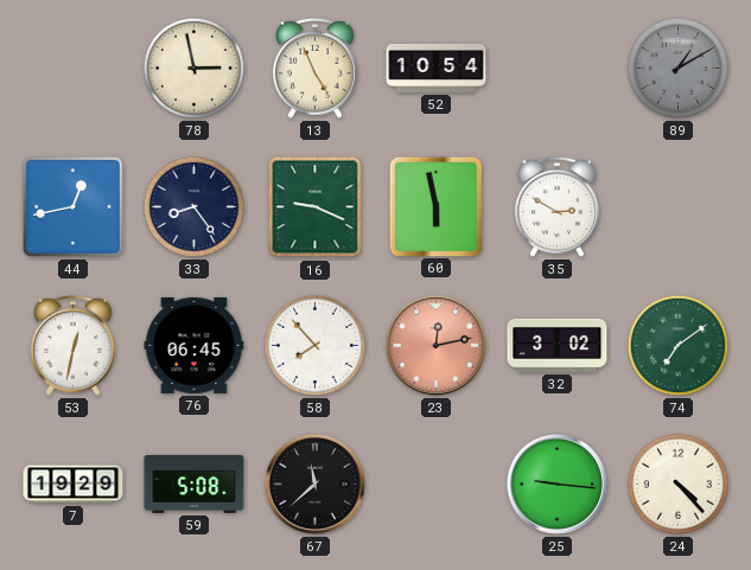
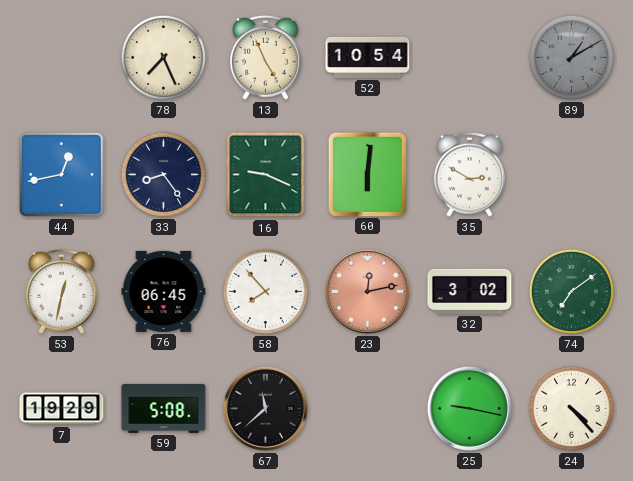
78: 2:58 -> 7:26
60: 5:58 -> 6:01
25: 9:16 -> 9:17
